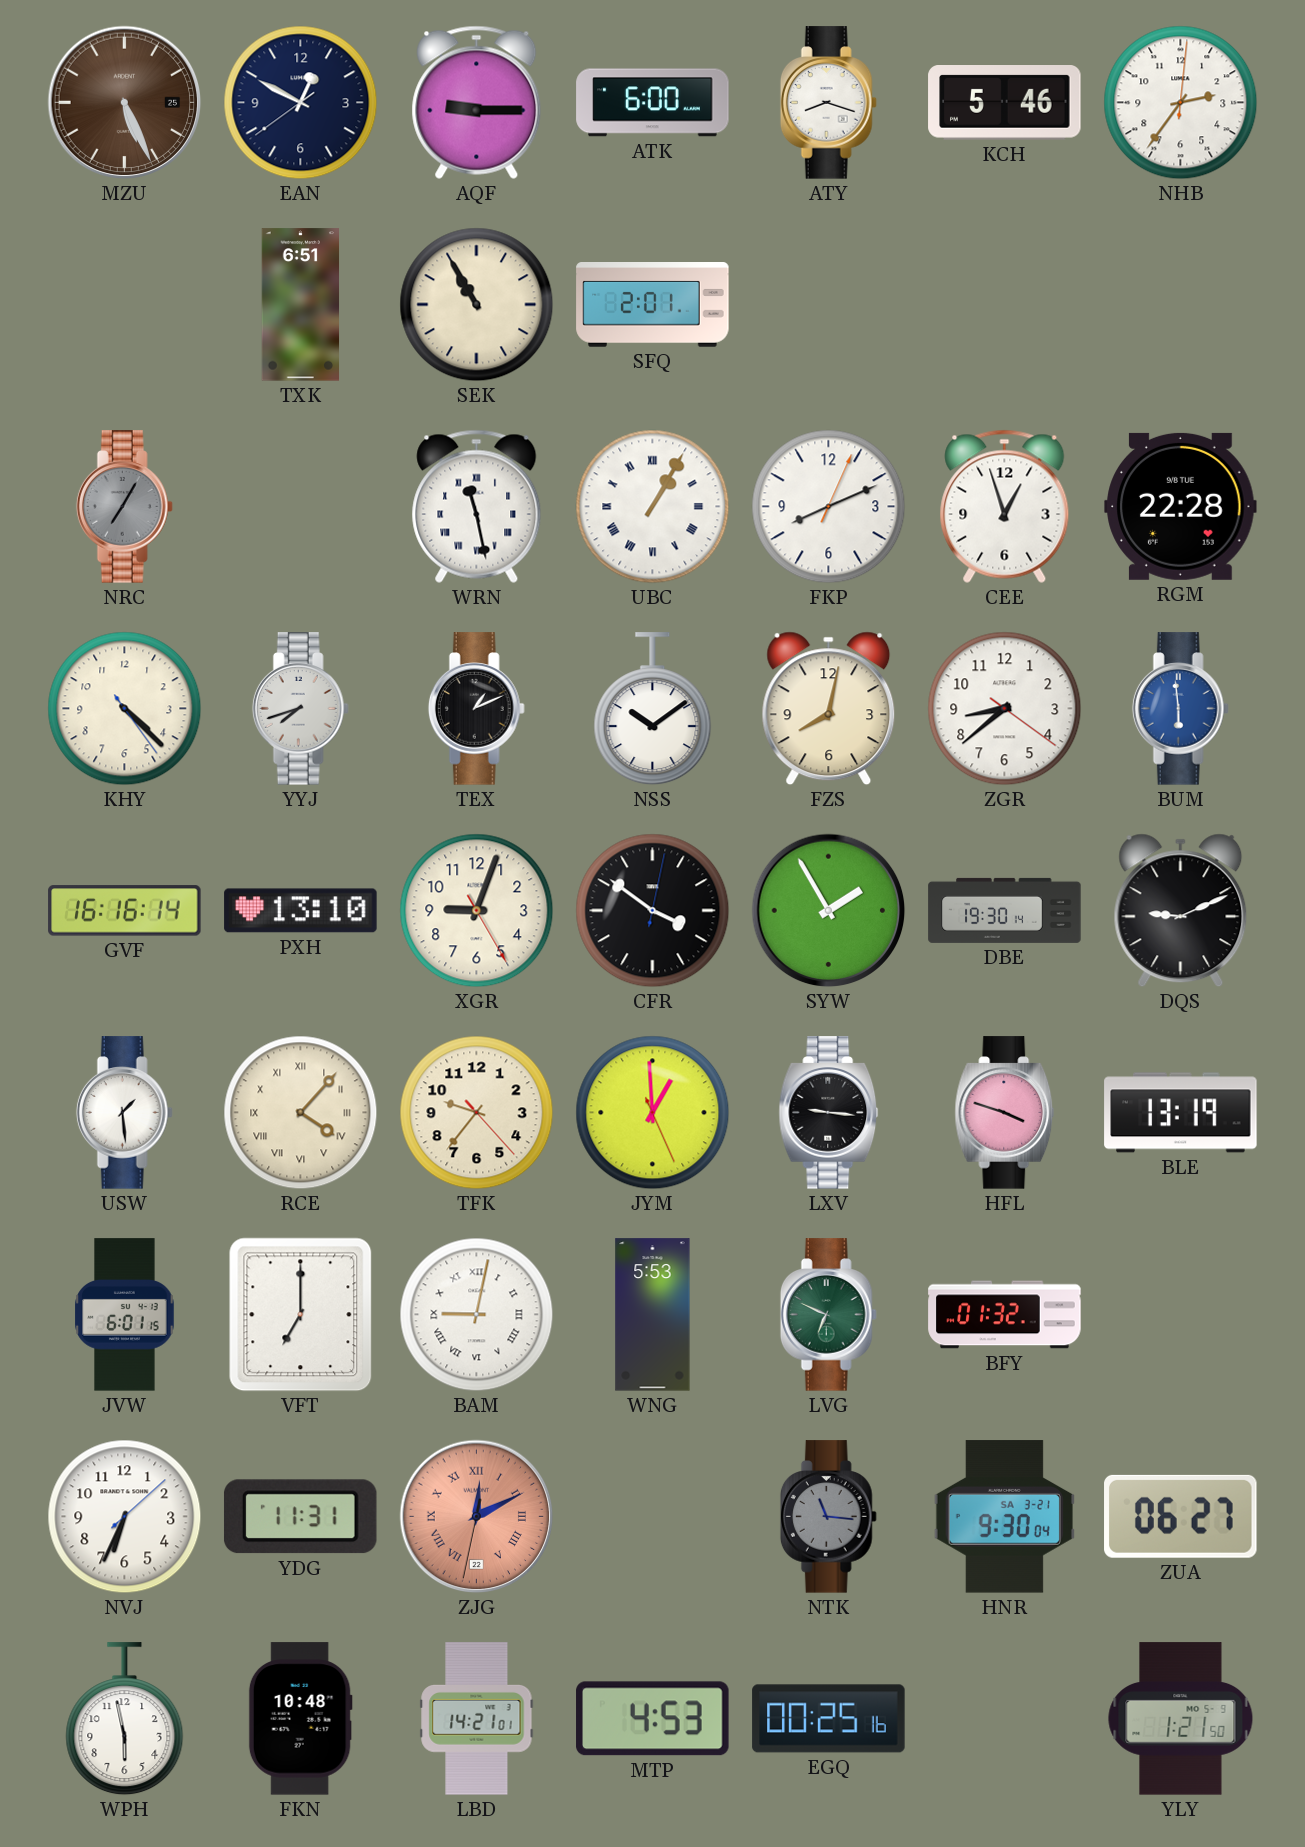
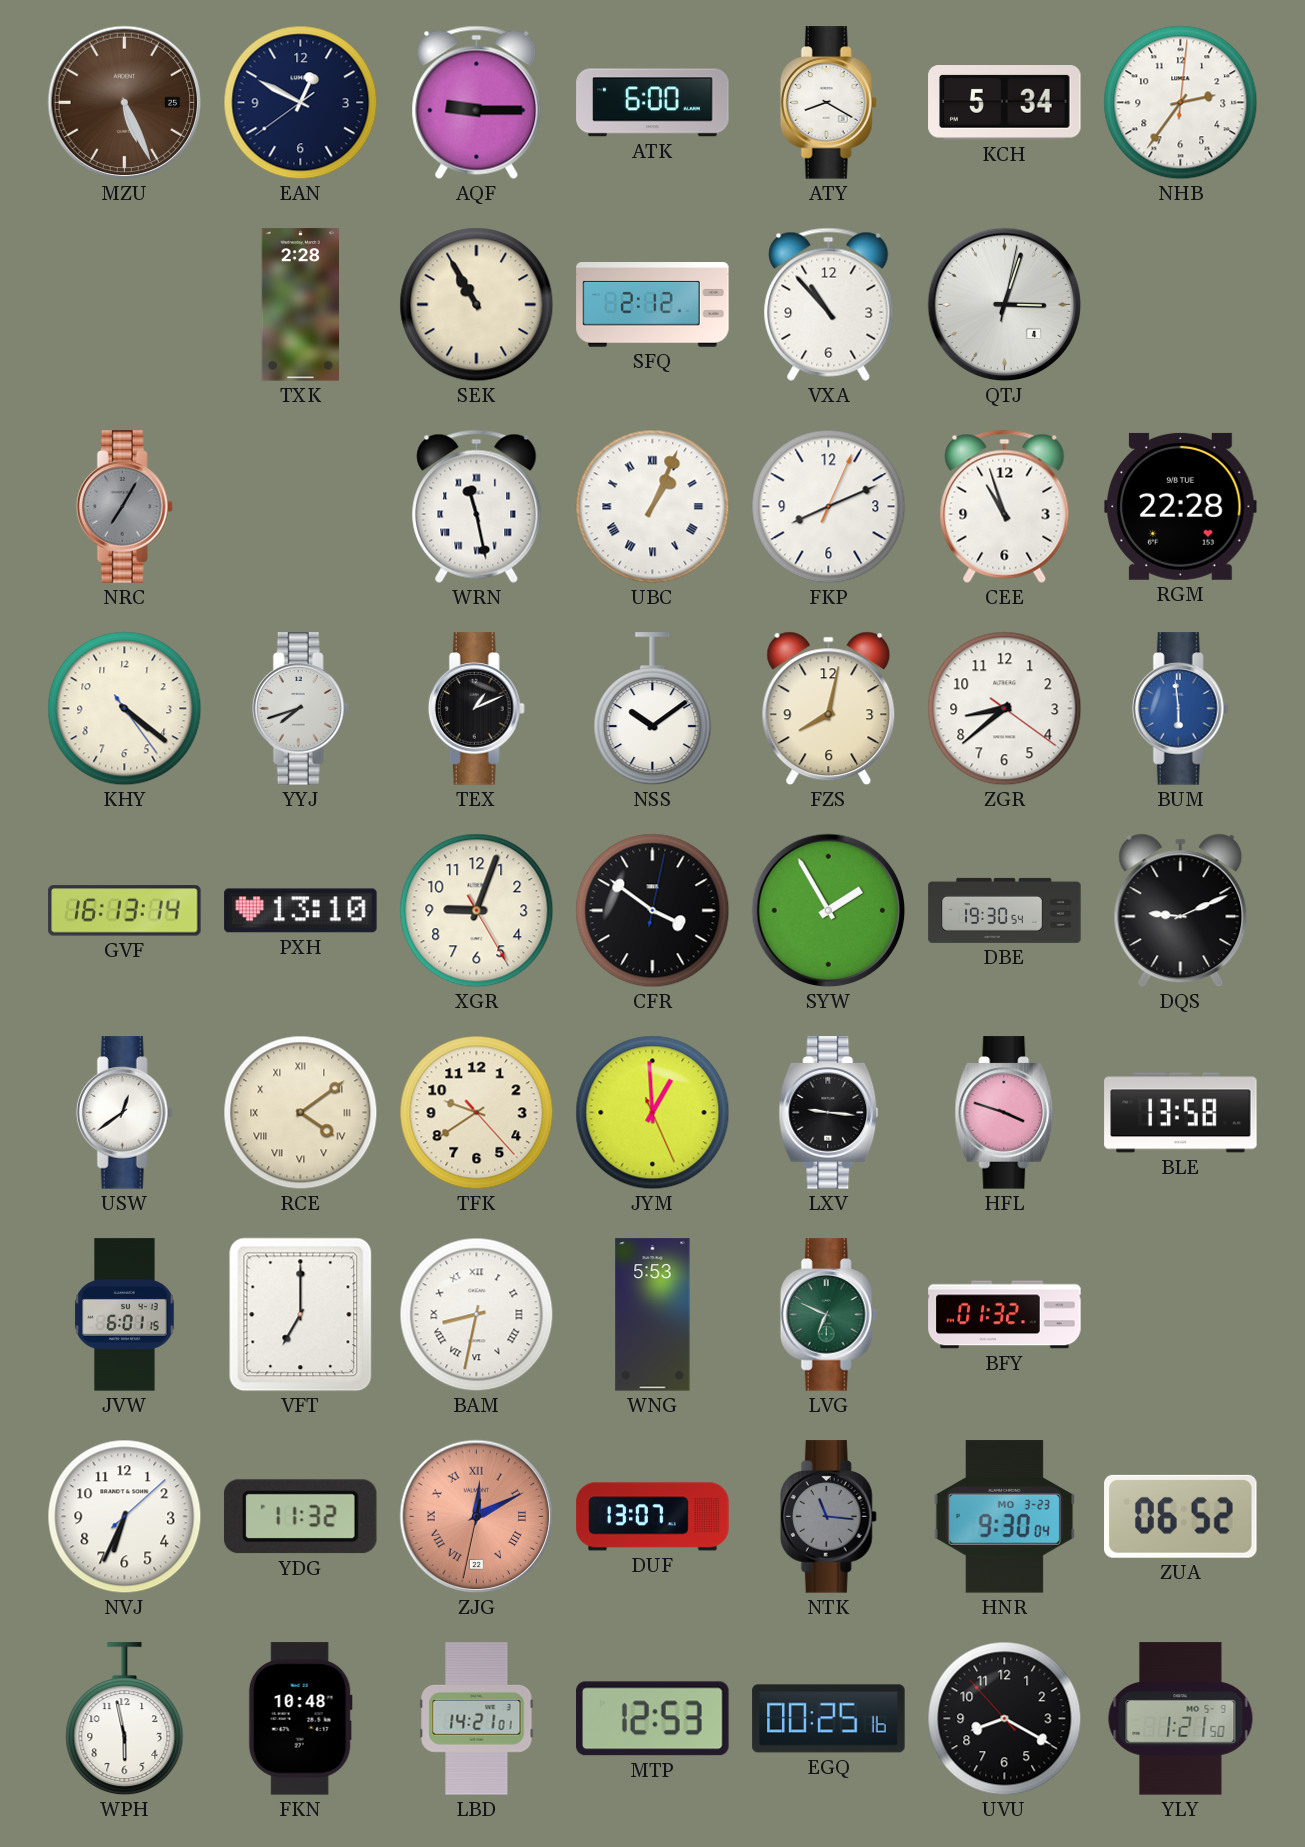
ATY: 8:18 -> 8:20
KCH: 5:46 -> 5:34
TXK: 6:51 -> 2:28
SFQ: 2:01 -> 2:12
VXA: none -> 10:53
QTJ: none -> 3:03
UBC: 1:05 -> 1:04
CEE: 12:57 -> 10:57
KHY: 4:22 -> 4:21
GVF: 16:16 -> 16:13
DBE: 19:30:14 -> 19:30:54
USW: 1:29 -> 12:39
RCE: 4:07 -> 4:09
TFK: 9:36 -> 9:39
BLE: 13:19 -> 13:58
BAM: 9:02 -> 8:32
YDG: 11:31 -> 11:32
DUF: none -> 13:07
HNR date: SA 3-21 -> MO 3-23
ZUA: 06:27 -> 06:52
MTP: 4:53 -> 12:53
UVU: none -> 8:19
